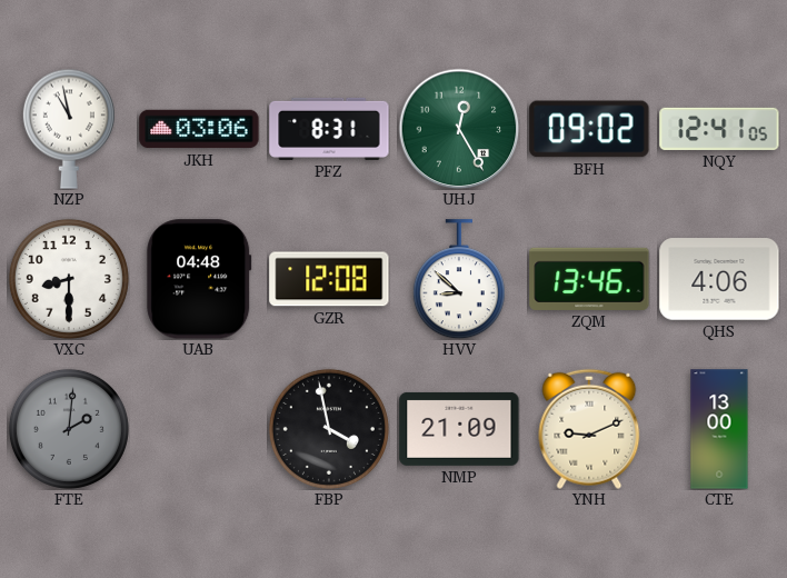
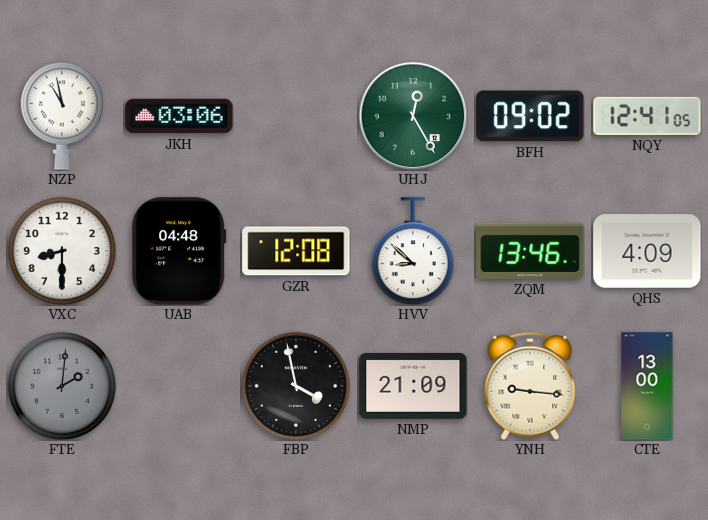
PFZ: 8:31 -> none
QHS: 4:06 -> 4:09
YNH: 9:11 -> 9:16
